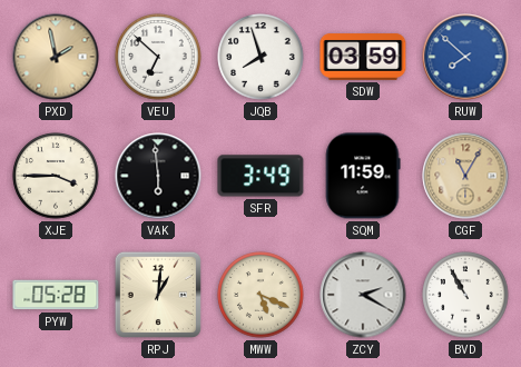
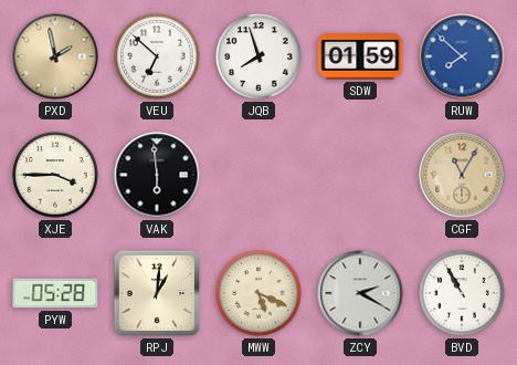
SDW: 03:59 -> 01:59
SFR: 3:49 -> none
SQM: 11:59 -> none
